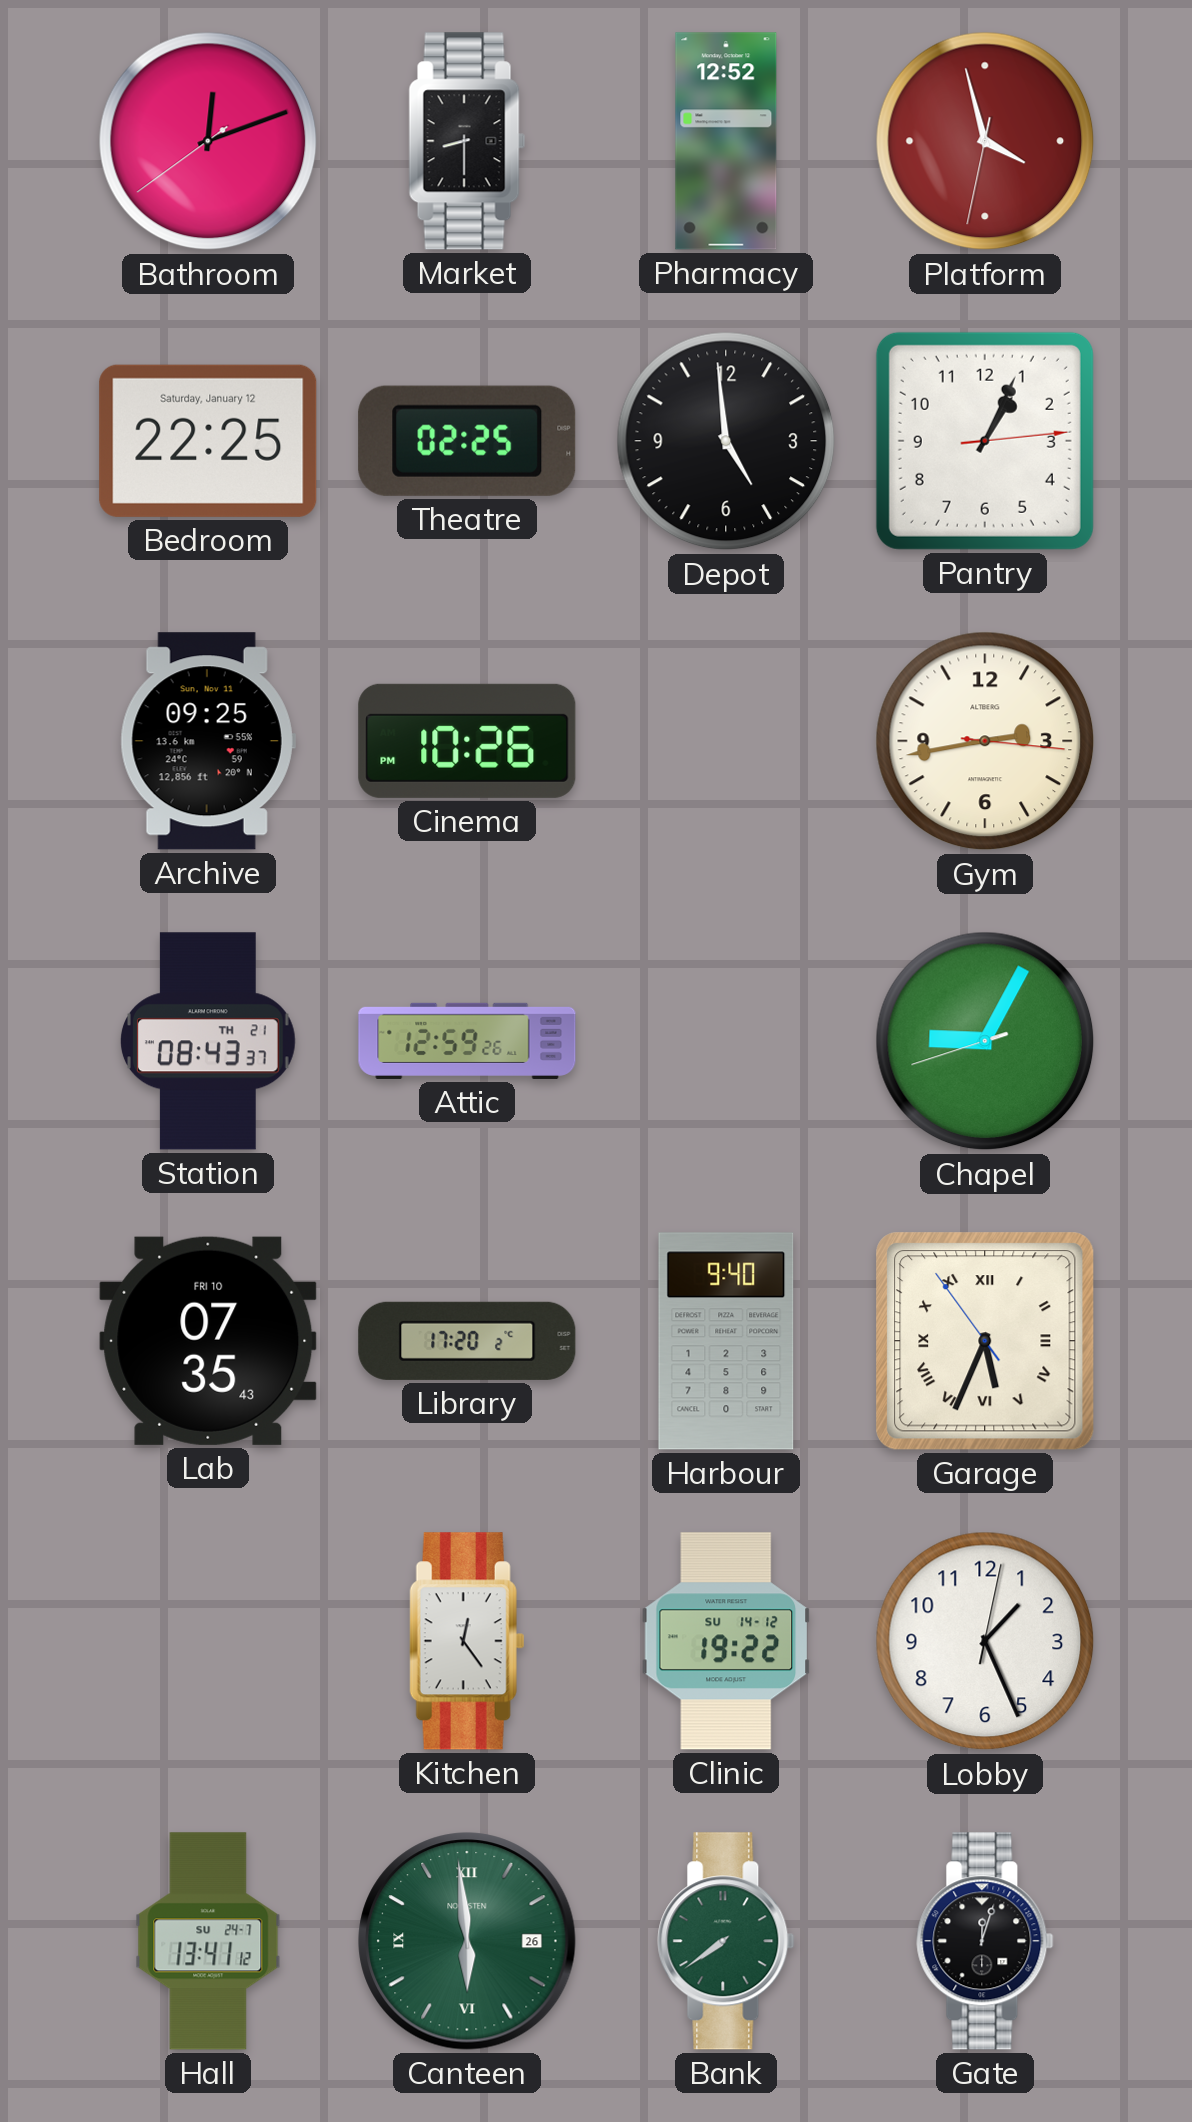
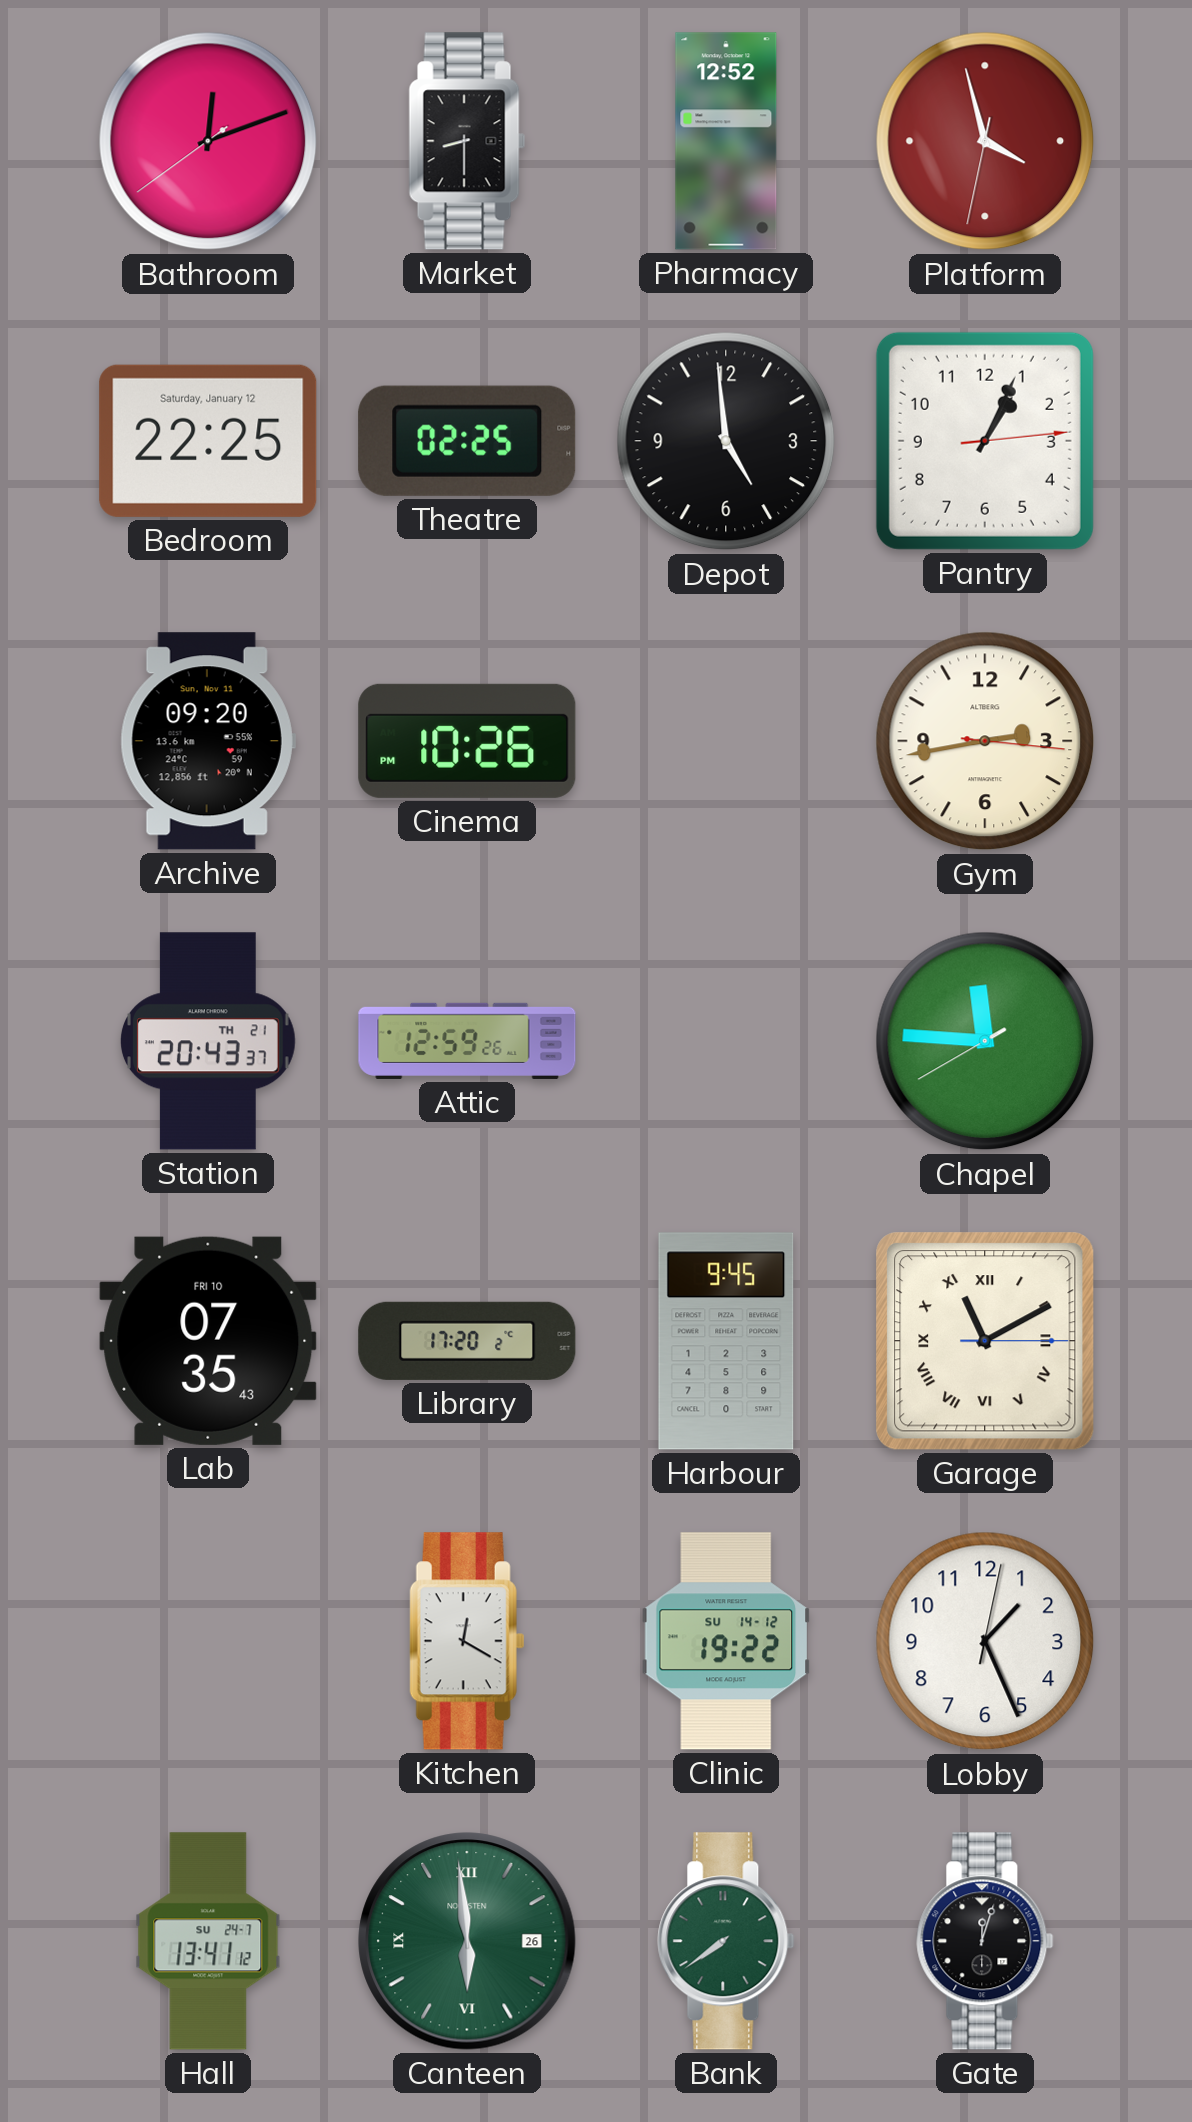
Archive: 09:25 -> 09:20
Station: 08:43 -> 20:43
Chapel: 9:04 -> 11:45
Harbour: 9:40 -> 9:45
Garage: 5:33 -> 11:10
Kitchen: 12:24 -> 12:20
